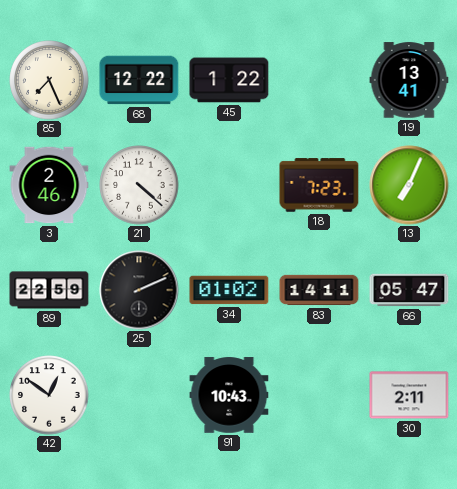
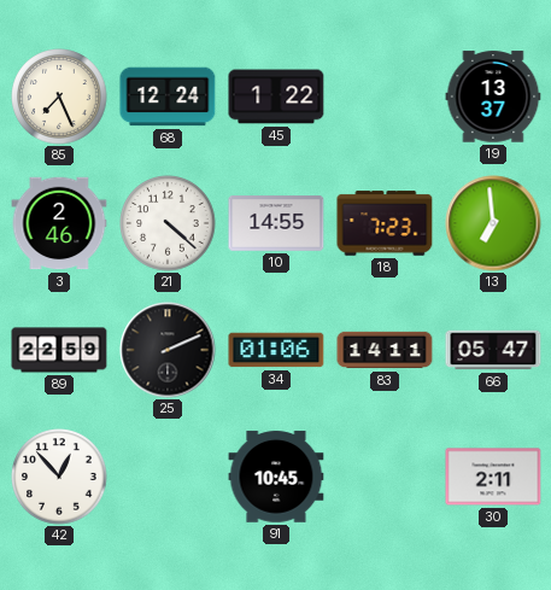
68: 12:22 -> 12:24
19: 13:41 -> 13:37
10: none -> 14:55
13: 7:04 -> 6:59
34: 01:02 -> 01:06
42: 12:51 -> 12:53
91: 10:43 -> 10:45
